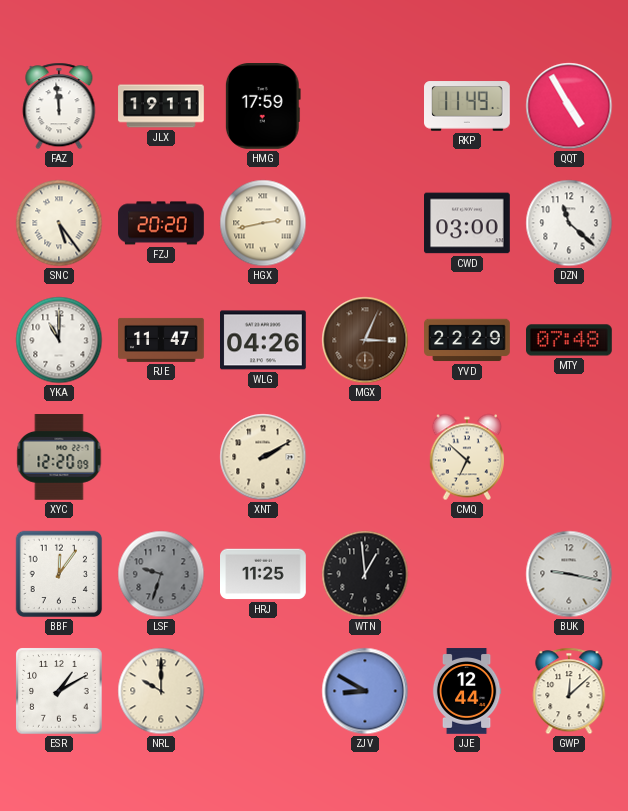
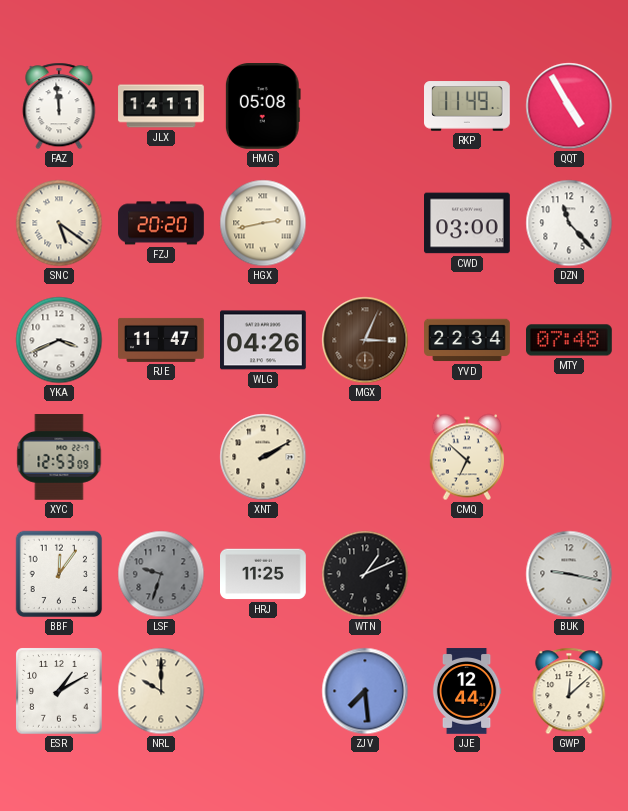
JLX: 19:11 -> 14:11
HMG: 17:59 -> 05:08
SNC: 5:24 -> 5:21
DZN: 11:22 -> 11:23
YKA: 11:00 -> 3:41
YVD: 22:29 -> 22:34
XYC: 12:20 -> 12:53
WTN: 12:59 -> 1:11
ZJV: 8:50 -> 7:29
